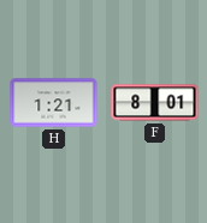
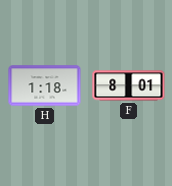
H: 1:21 -> 1:18
